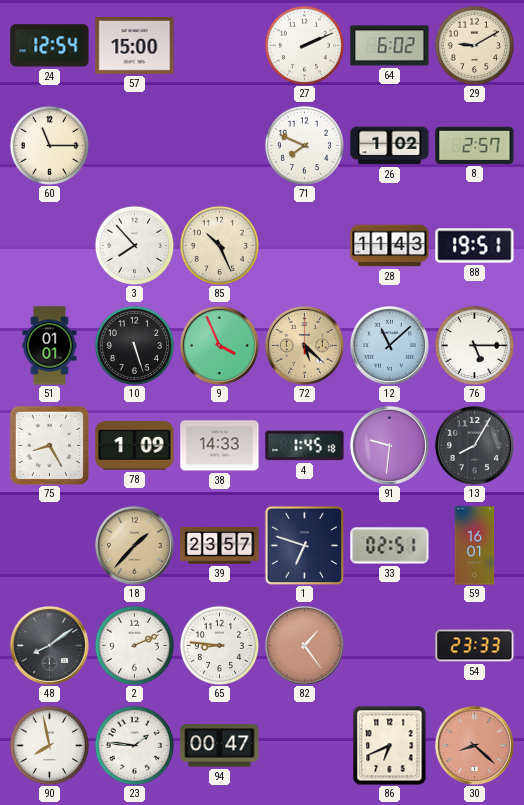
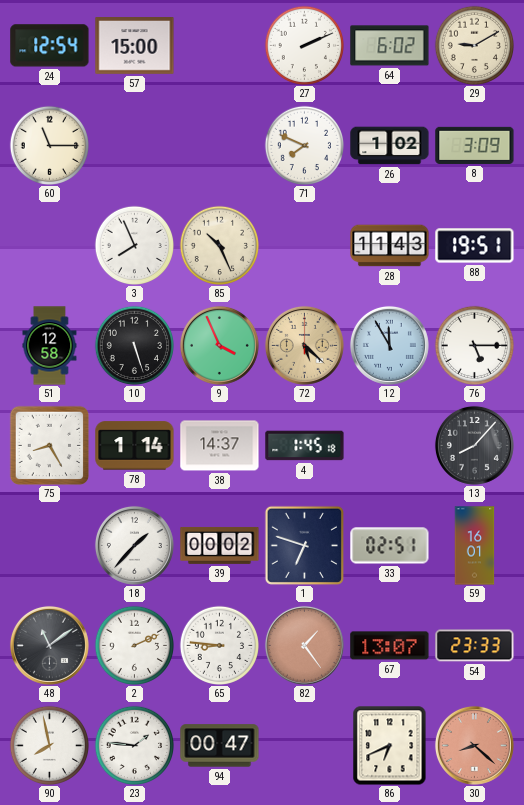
8: 2:57 -> 3:09
3: 7:53 -> 7:56
51: 01:01 -> 12:58
12: 11:08 -> 11:55
78: 1:09 -> 1:14
38: 14:33 -> 14:37
91: 9:31 -> none
13: 8:05 -> 8:07
18 dial: champagne -> white
39: 23:57 -> 00:02
48: 8:09 -> 11:09
67: none -> 13:07
